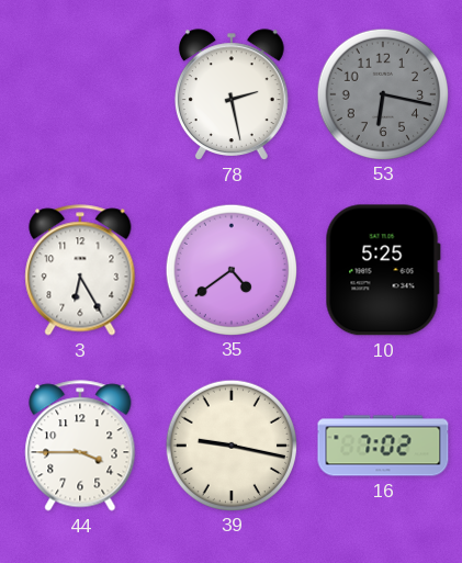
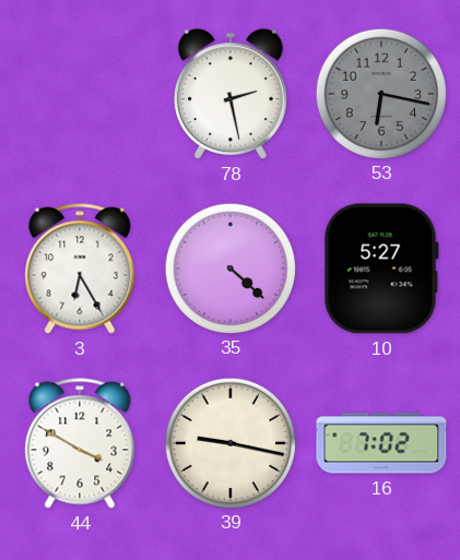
35: 4:39 -> 4:22
10: 5:25 -> 5:27
44: 3:45 -> 3:50
